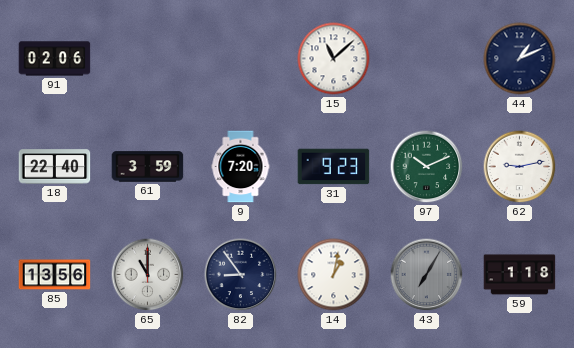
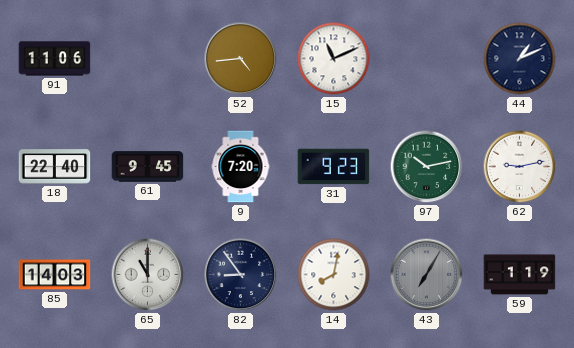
91: 02:06 -> 11:06
52: none -> 4:44
15: 11:08 -> 11:11
61: 3:59 -> 9:45
97: 10:11 -> 10:13
85: 13:56 -> 14:03
14: 1:02 -> 8:02
59: 1:18 -> 1:19
